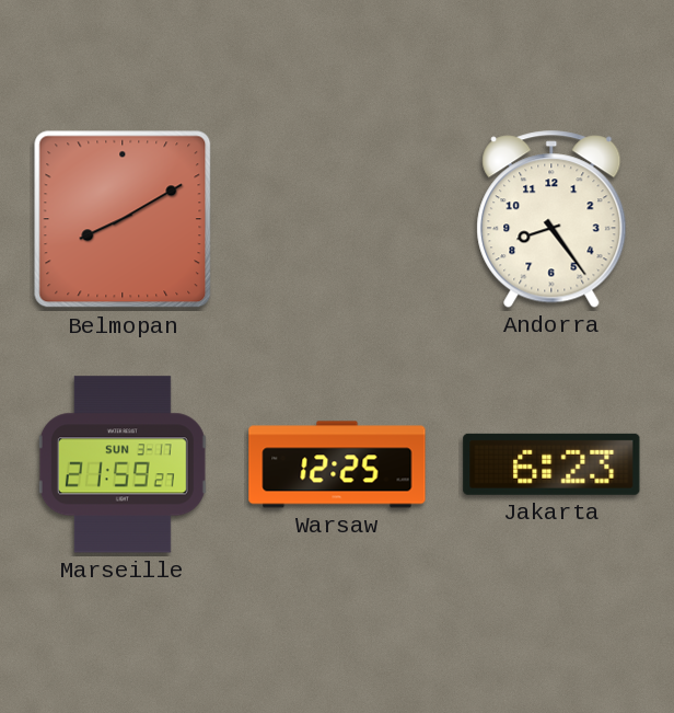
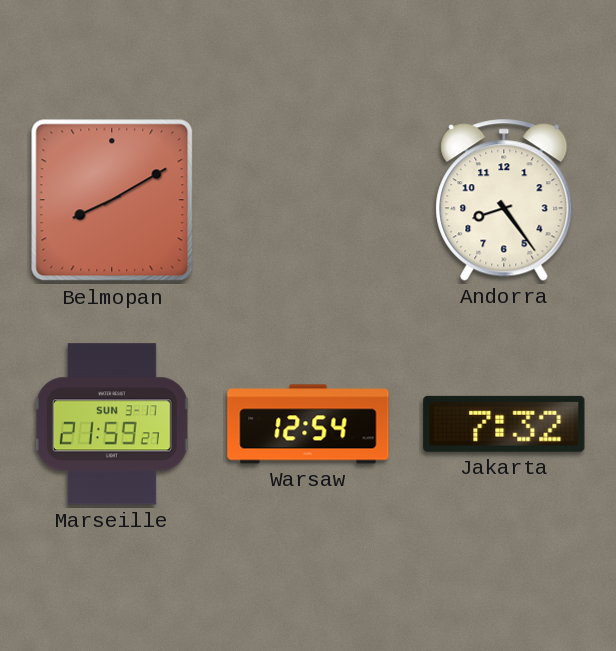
Warsaw: 12:25 -> 12:54
Jakarta: 6:23 -> 7:32
